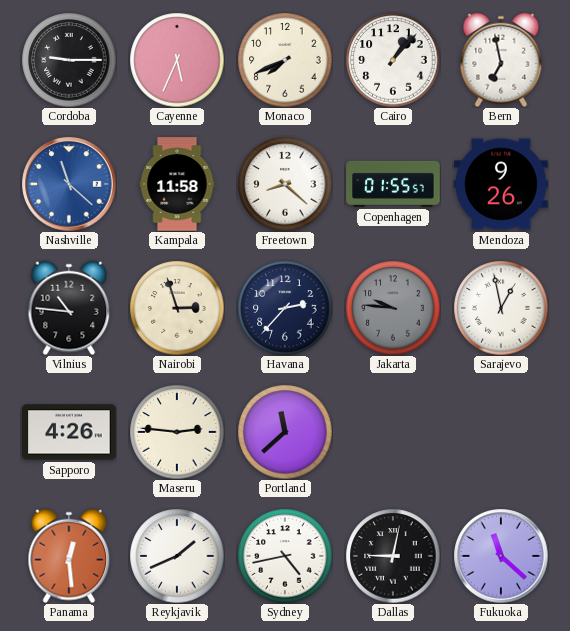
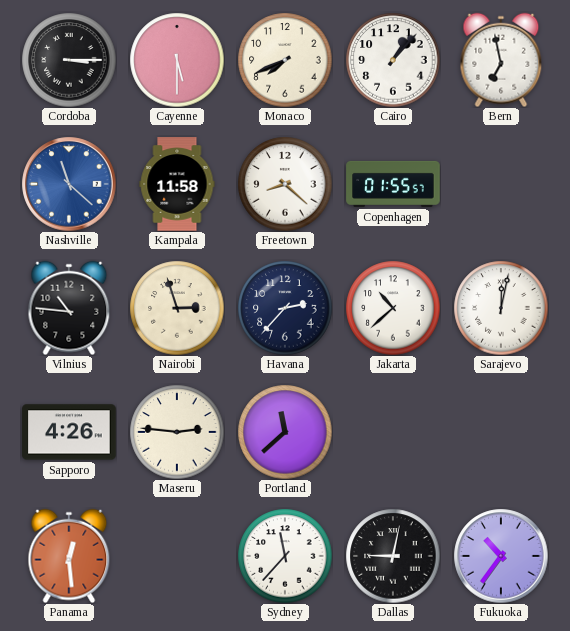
Cordoba: 9:15 -> 3:15
Cayenne: 5:34 -> 5:30
Mendoza: 9:26 -> none
Jakarta: 9:46 -> 10:38
Jakarta dial: grey -> white
Sarajevo: 12:58 -> 12:02
Reykjavik: 1:41 -> none
Sydney: 4:43 -> 11:37
Fukuoka: 11:22 -> 10:36
